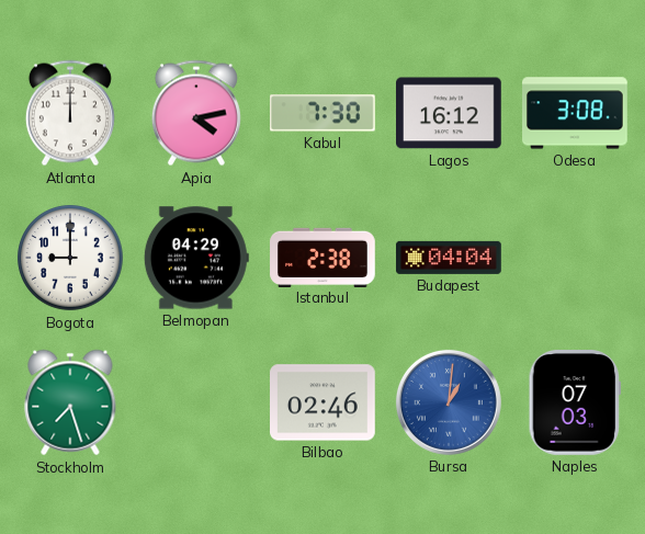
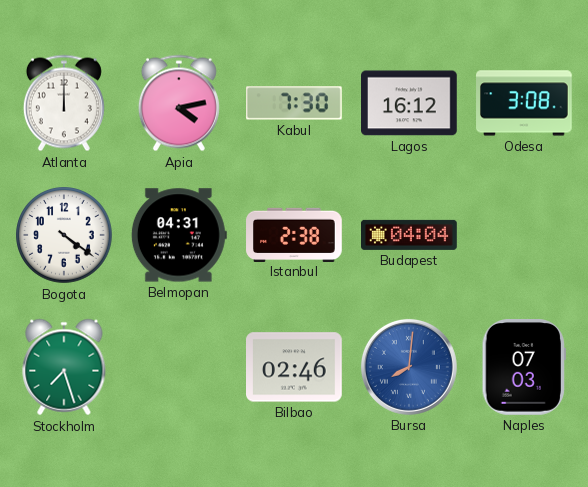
Bogota: 9:00 -> 4:21
Belmopan: 04:29 -> 04:31
Bursa: 1:01 -> 8:01
